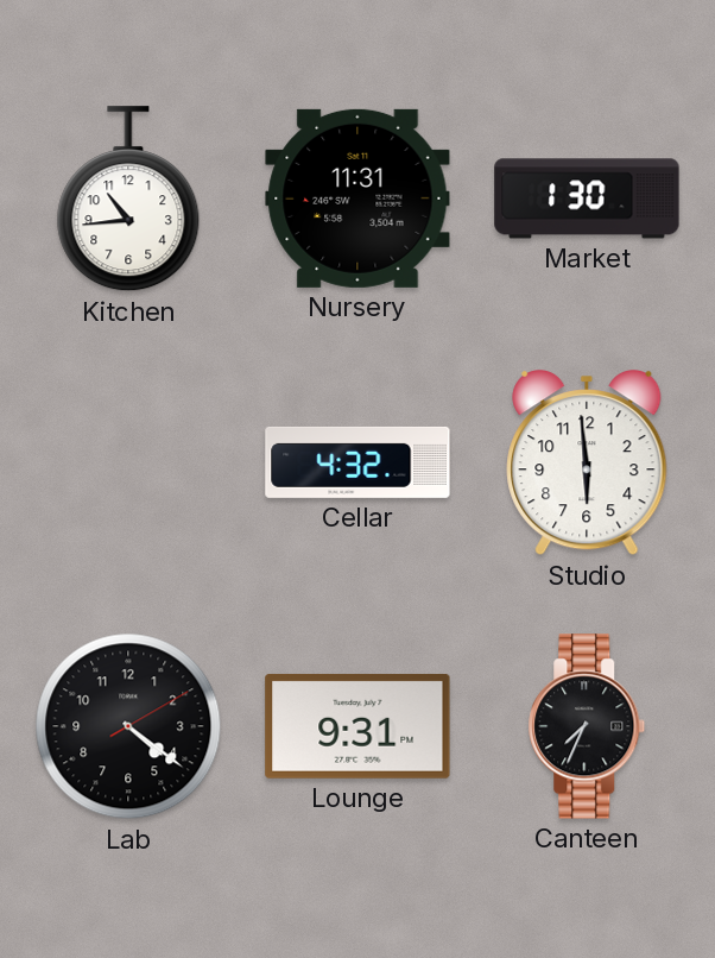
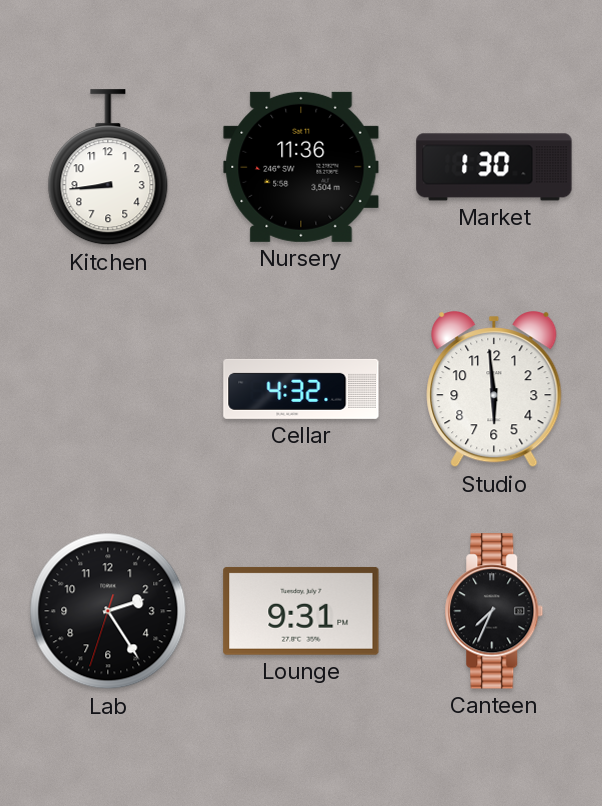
Kitchen: 10:44 -> 8:44
Nursery: 11:31 -> 11:36
Lab: 4:21 -> 2:24
